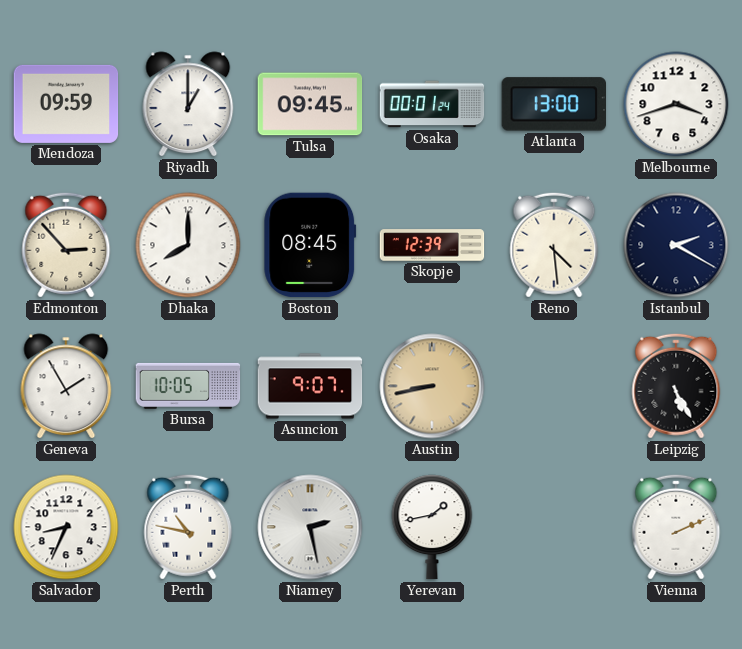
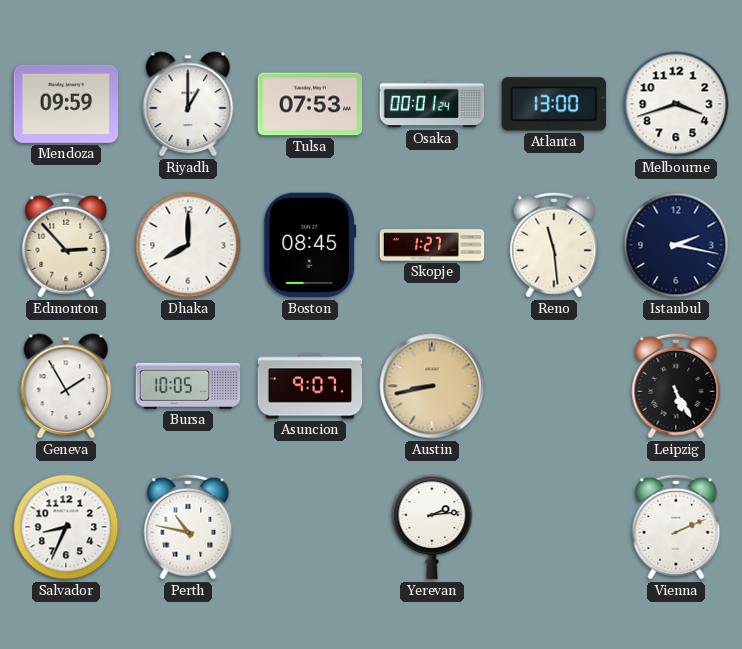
Tulsa: 09:45 -> 07:53
Skopje: 12:39 -> 1:27
Reno: 4:29 -> 11:29
Istanbul: 2:20 -> 2:17
Niamey: 2:28 -> none
Yerevan: 1:43 -> 2:14
